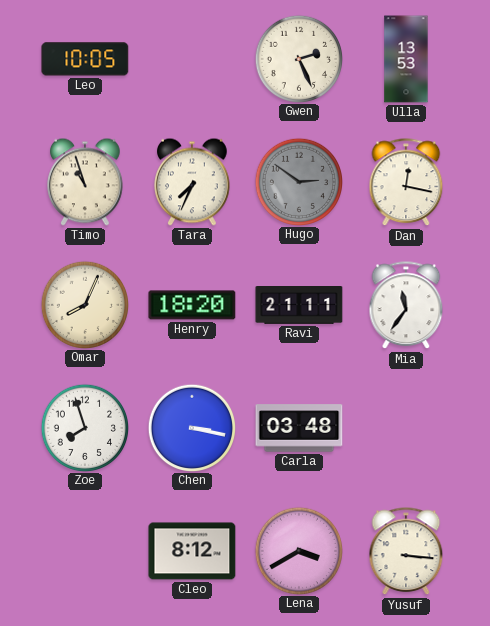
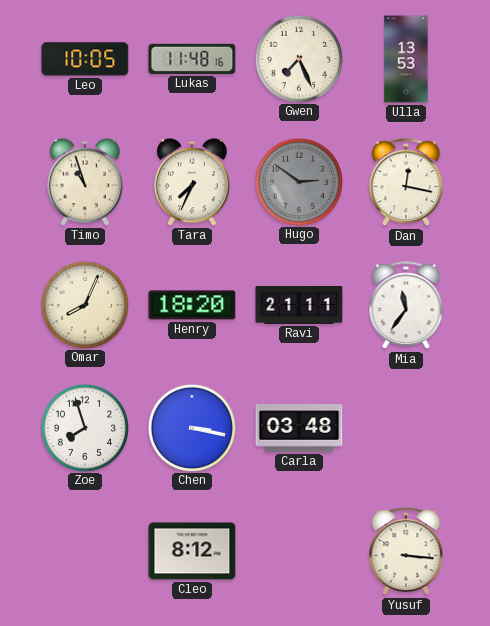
Lukas: none -> 11:48
Gwen: 2:26 -> 7:26
Lena: 3:40 -> none
